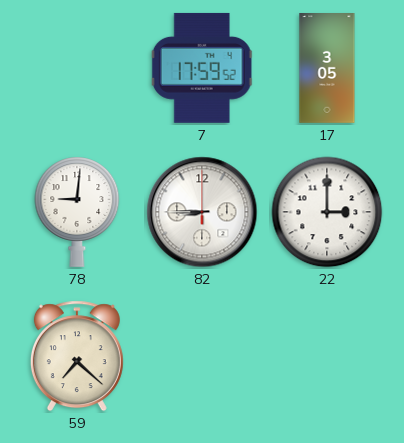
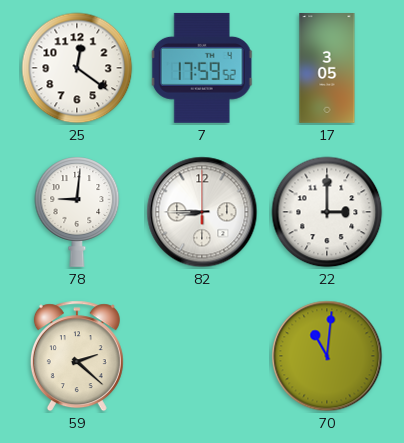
25: none -> 12:21
59: 7:22 -> 2:22
70: none -> 11:01
